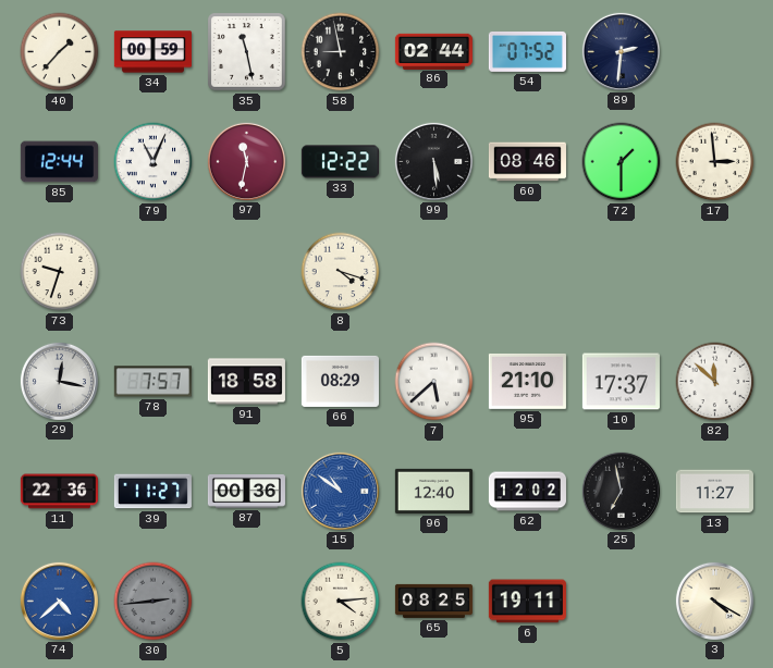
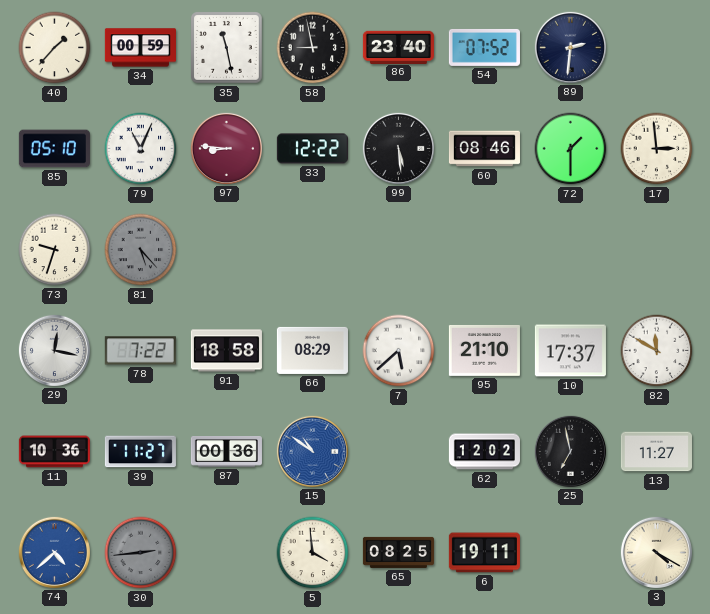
86: 02:44 -> 23:40
85: 12:44 -> 05:10
97: 11:32 -> 8:46
81: none -> 5:23
8: 4:18 -> none
78: 7:57 -> 7:22
82: 11:52 -> 11:50
11: 22:36 -> 10:36
96: 12:40 -> none
5: 4:14 -> 3:59
